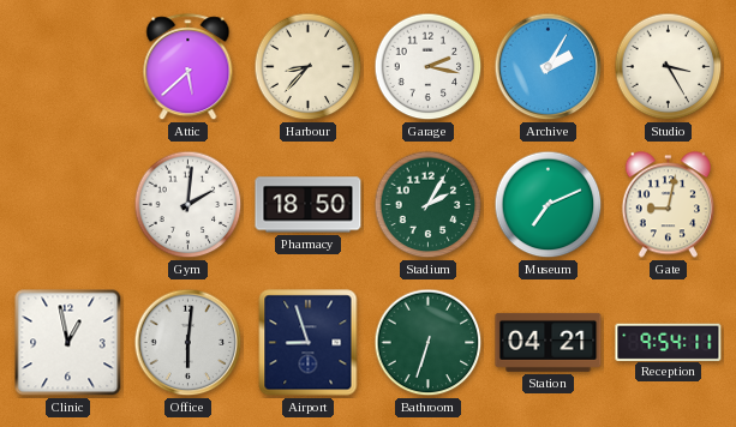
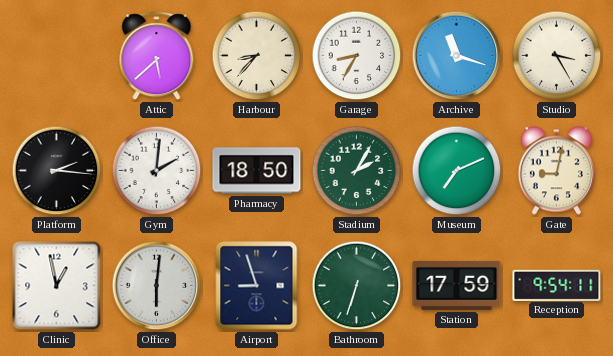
Garage: 2:17 -> 8:35
Archive: 2:05 -> 11:18
Platform: none -> 2:16
Station: 04:21 -> 17:59
